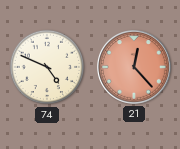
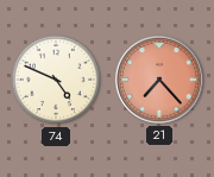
21: 12:23 -> 7:23
